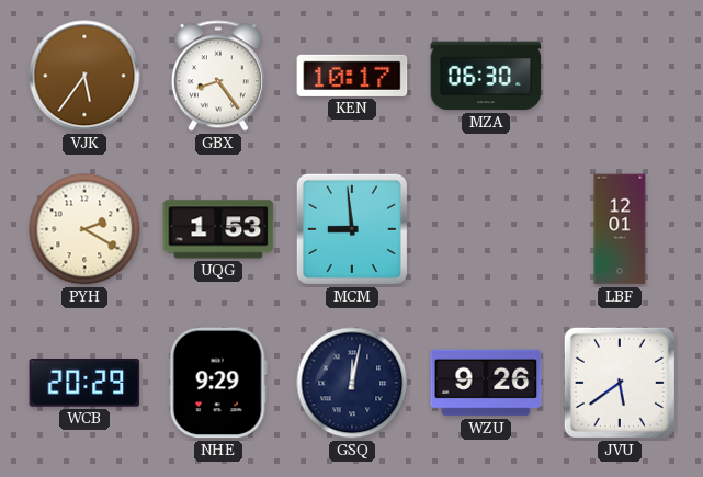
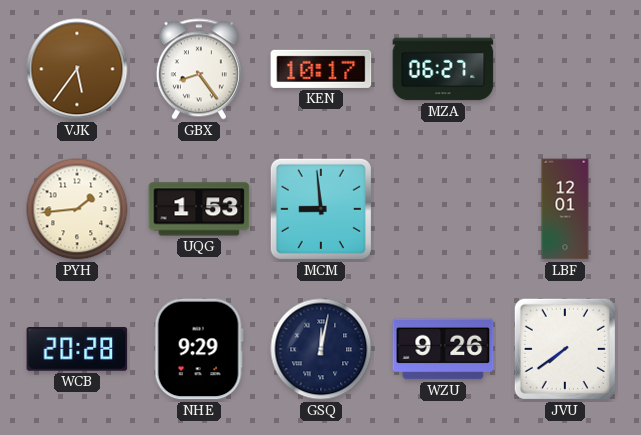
MZA: 06:30 -> 06:27
PYH: 2:20 -> 1:44
WCB: 20:29 -> 20:28
JVU: 5:39 -> 7:39
